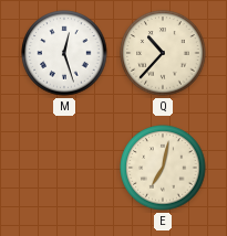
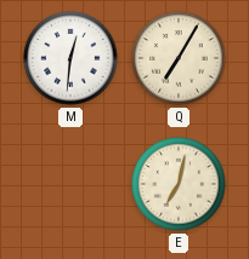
M: 12:27 -> 12:31
Q: 10:37 -> 7:05
